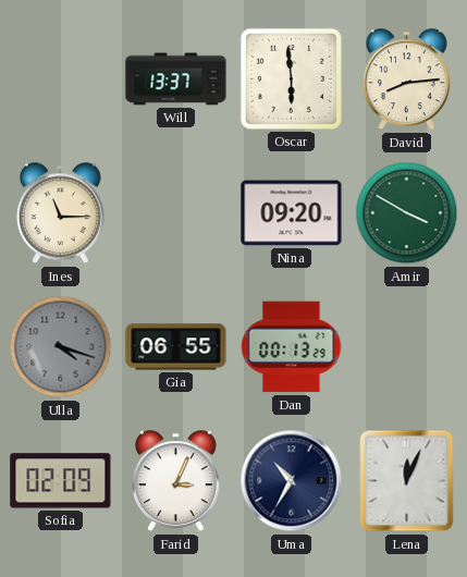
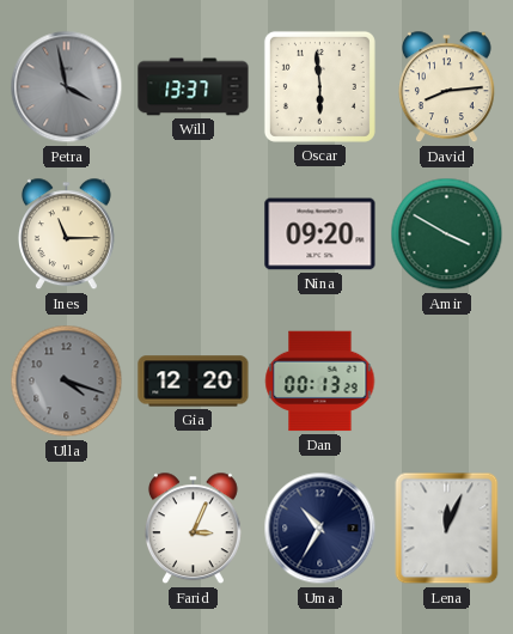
Petra: none -> 3:58
Gia: 06:55 -> 12:20
Sofia: 02:09 -> none
